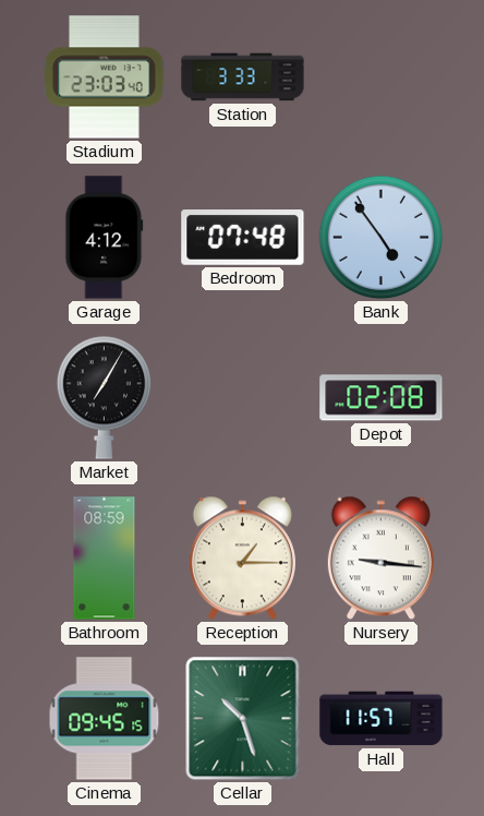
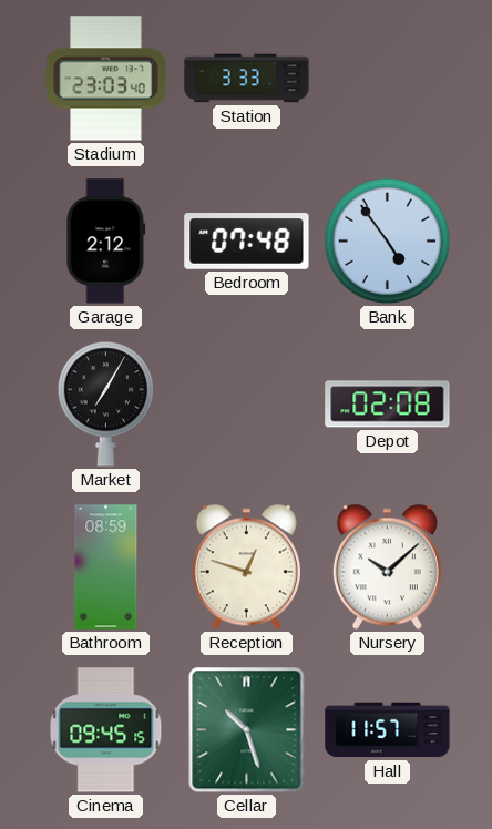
Garage: 4:12 -> 2:12
Reception: 1:15 -> 12:48
Nursery: 9:16 -> 10:08
